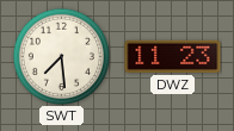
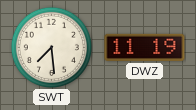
DWZ: 11:23 -> 11:19
